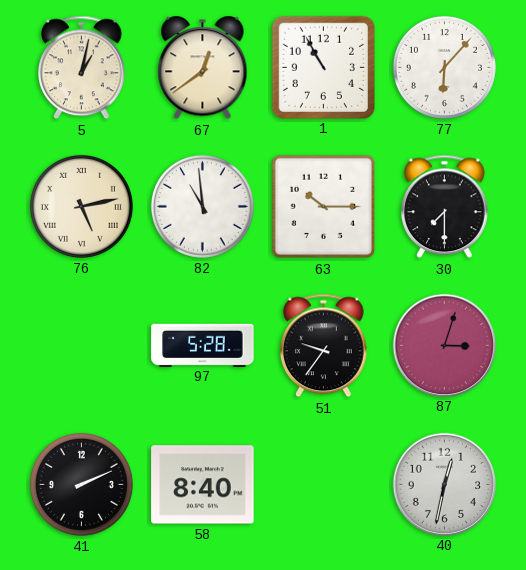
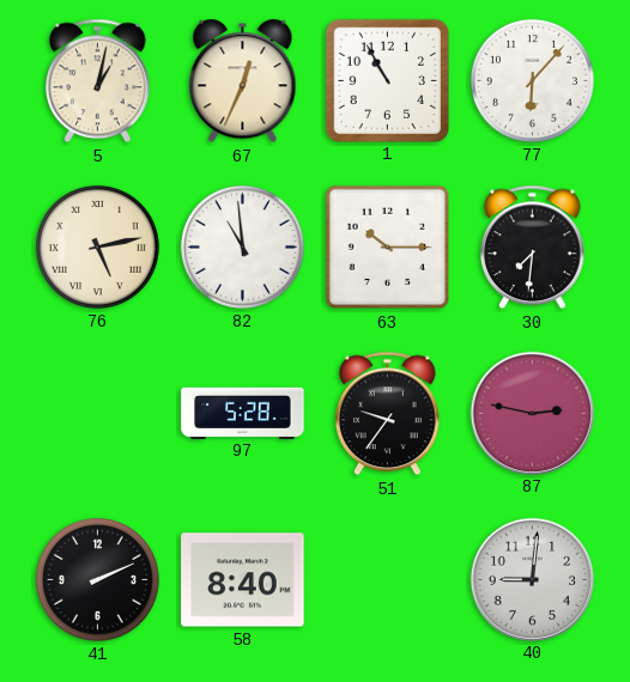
67: 12:39 -> 12:34
30: 7:30 -> 7:31
87: 3:03 -> 2:47
40: 12:32 -> 9:01
